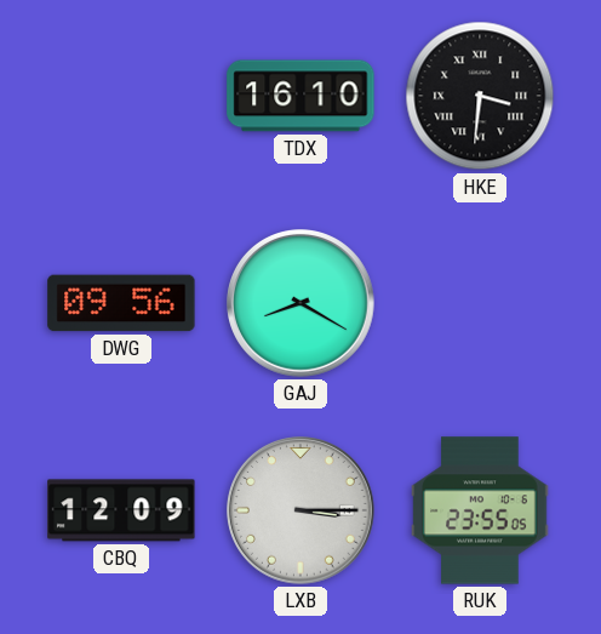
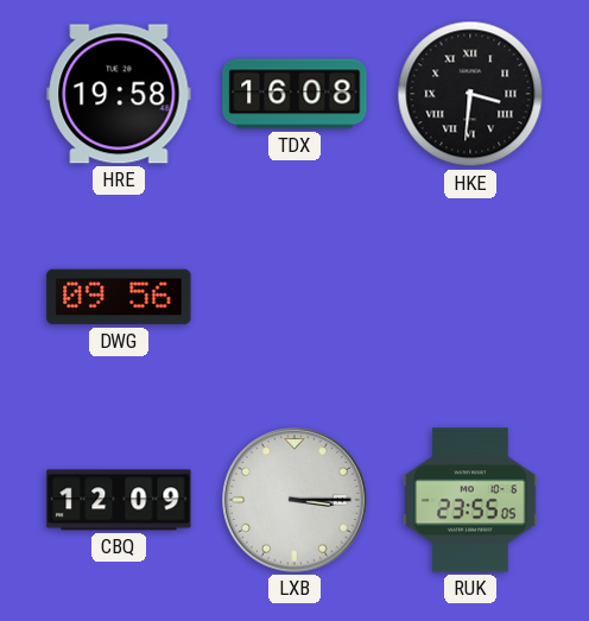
HRE: none -> 19:58
TDX: 16:10 -> 16:08
GAJ: 8:20 -> none
